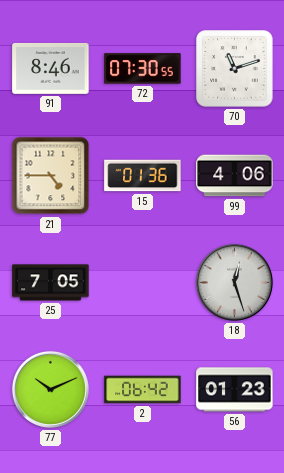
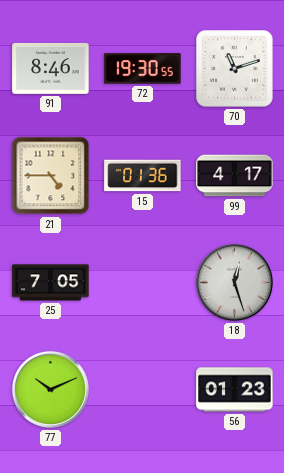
72: 07:30 -> 19:30
99: 4:06 -> 4:17
2: 06:42 -> none
